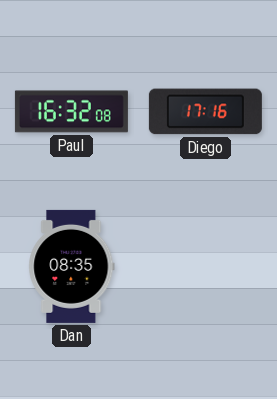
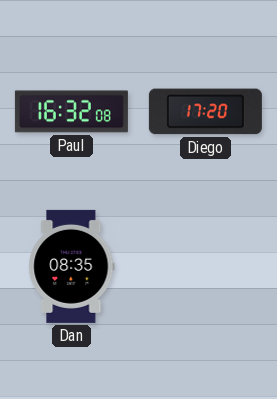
Diego: 17:16 -> 17:20
